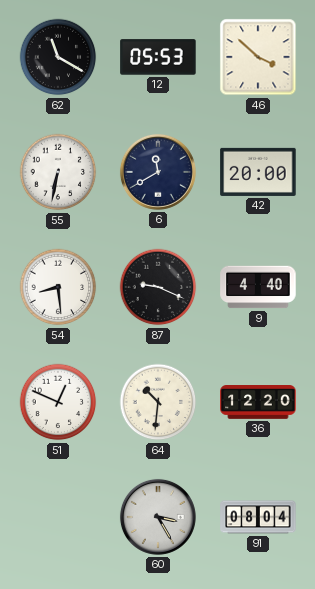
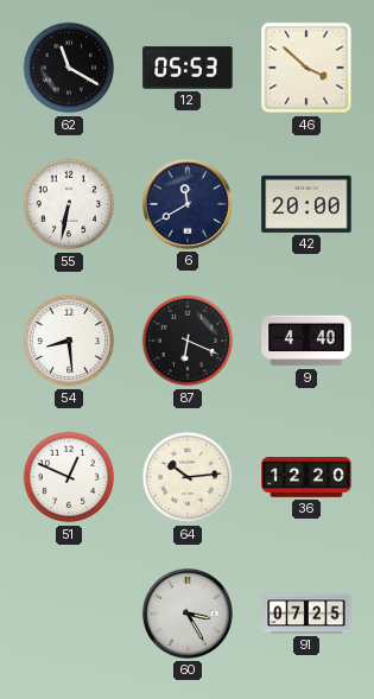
87: 9:19 -> 6:19
64: 10:31 -> 10:14
91: 08:04 -> 07:25
